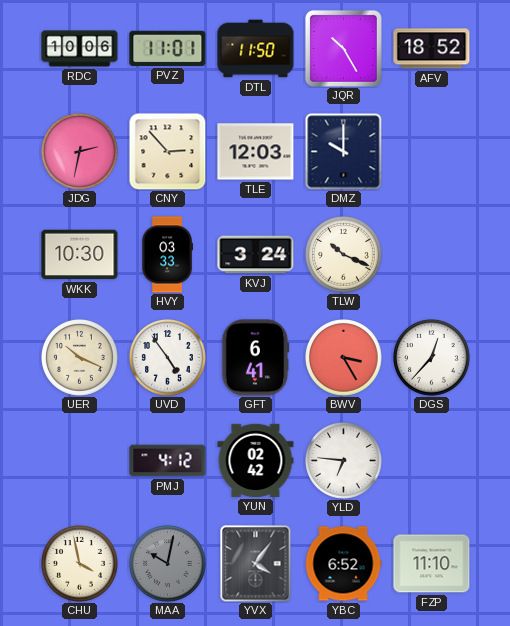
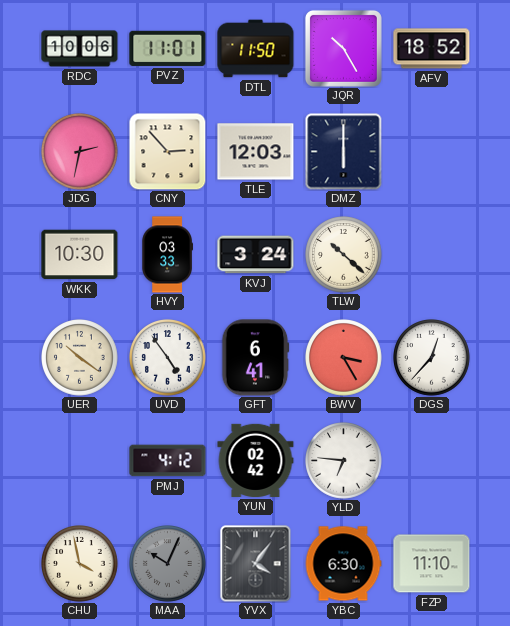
DMZ: 10:00 -> 6:00
TLW: 10:19 -> 10:22
UER: 10:19 -> 10:21
MAA: 10:02 -> 10:04
YBC: 6:52 -> 6:30
